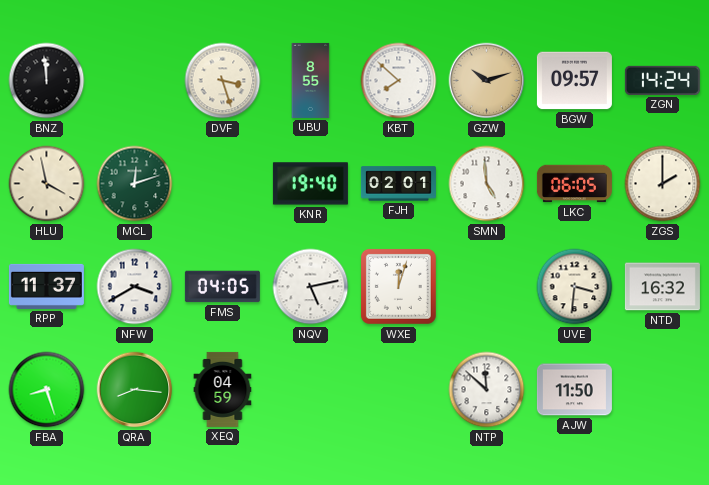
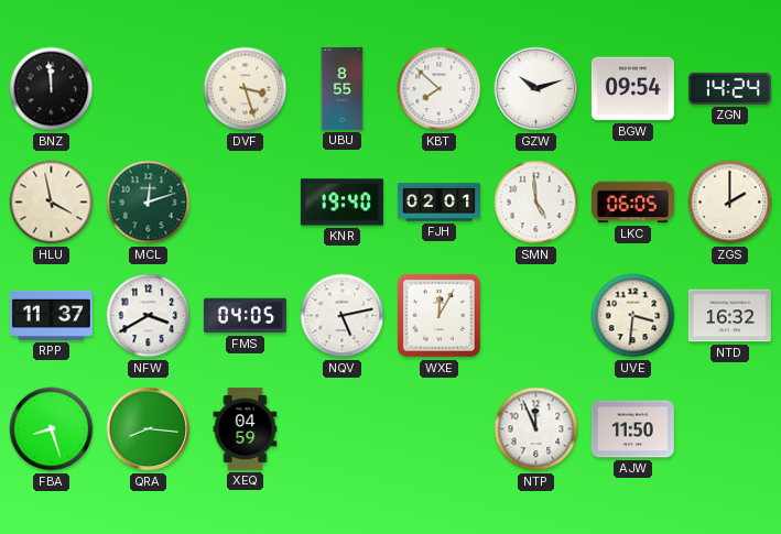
GZW dial: champagne -> white
BGW: 09:57 -> 09:54
WXE: 12:03 -> 12:05
NTP: 11:52 -> 11:56
